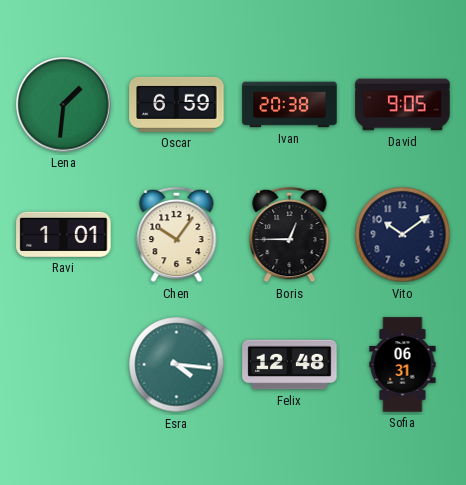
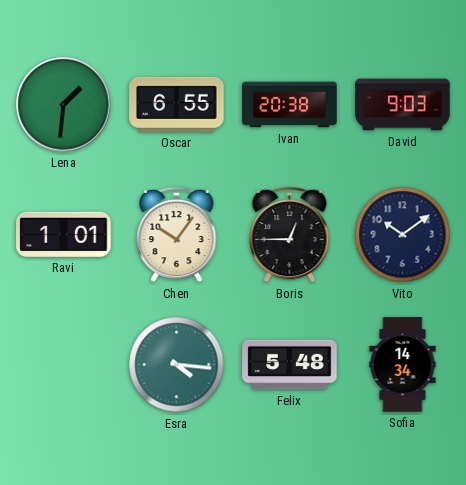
Oscar: 6:59 -> 6:55
David: 9:05 -> 9:03
Felix: 12:48 -> 5:48
Sofia: 06:31 -> 14:34
